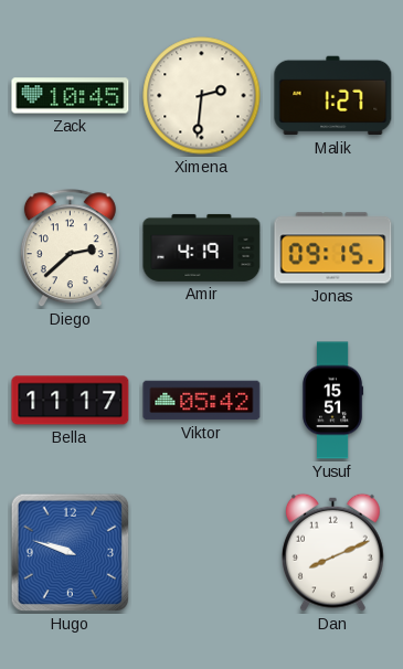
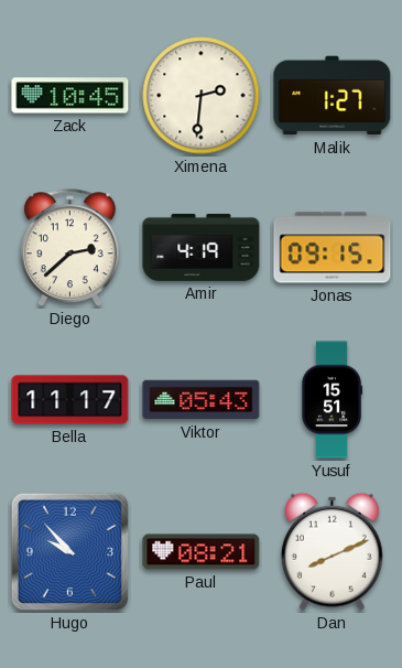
Viktor: 05:42 -> 05:43
Hugo: 9:48 -> 9:53
Paul: none -> 08:21
